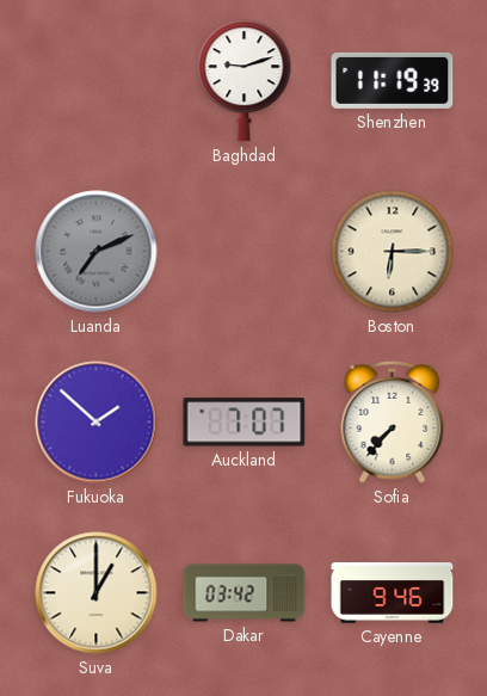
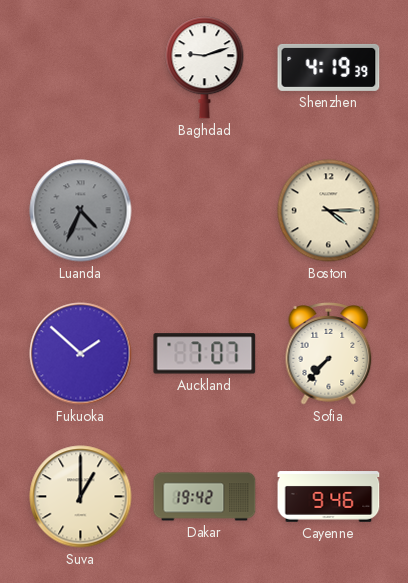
Shenzhen: 11:19 -> 4:19
Luanda: 7:11 -> 4:34
Boston: 6:15 -> 4:15
Dakar: 03:42 -> 19:42
